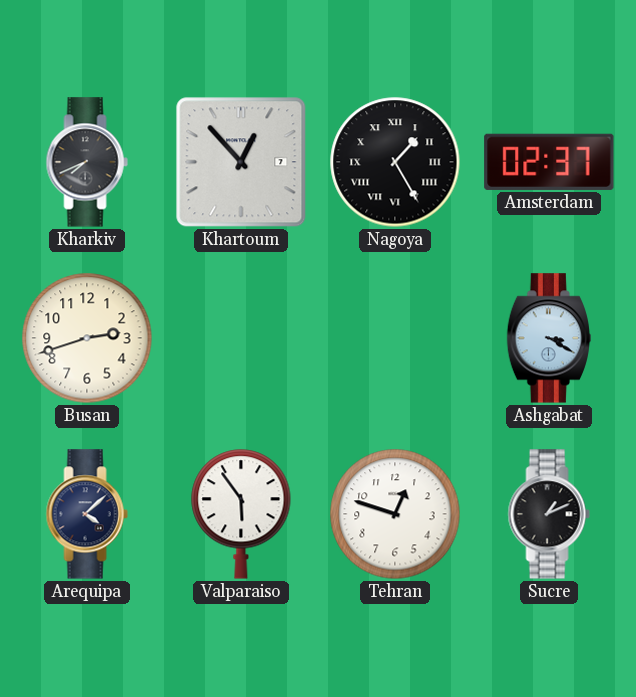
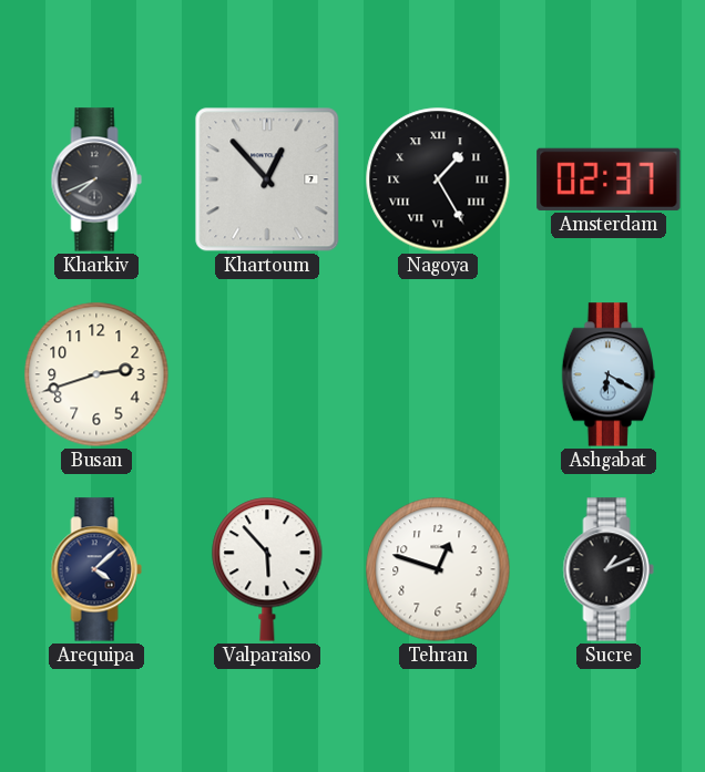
Ashgabat: 3:20 -> 6:20
Valparaiso: 5:54 -> 5:53
